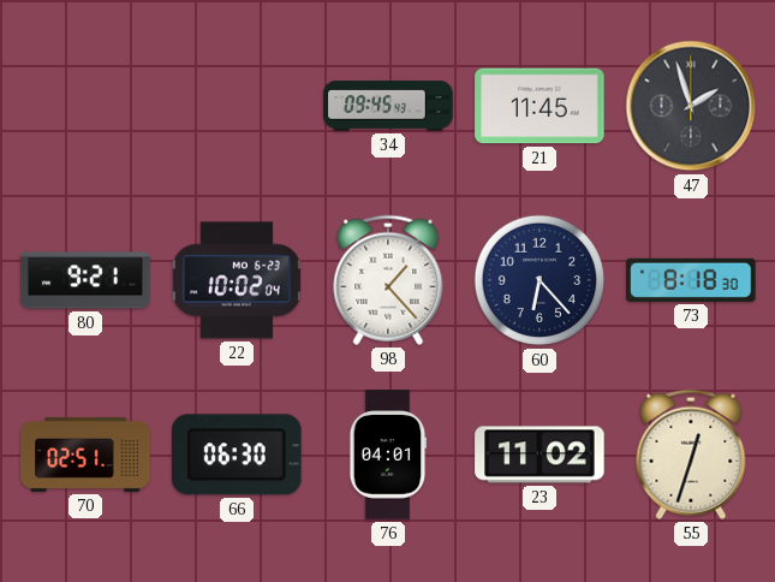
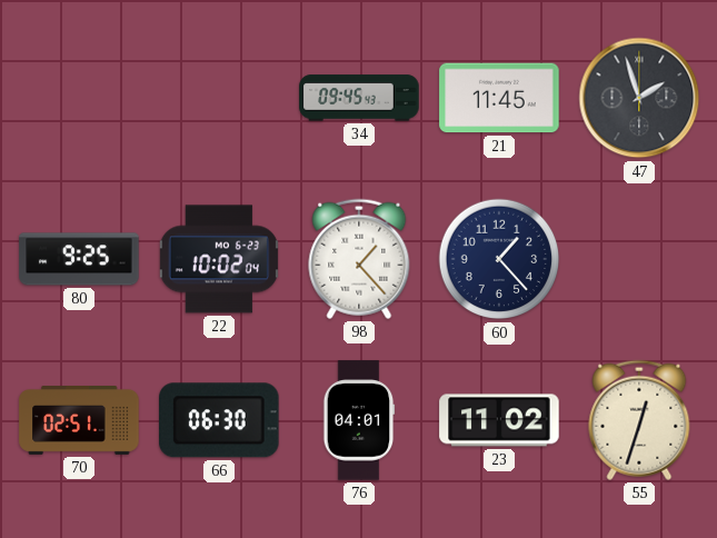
80: 9:21 -> 9:25
60: 6:23 -> 1:23
73: 8:18 -> none
